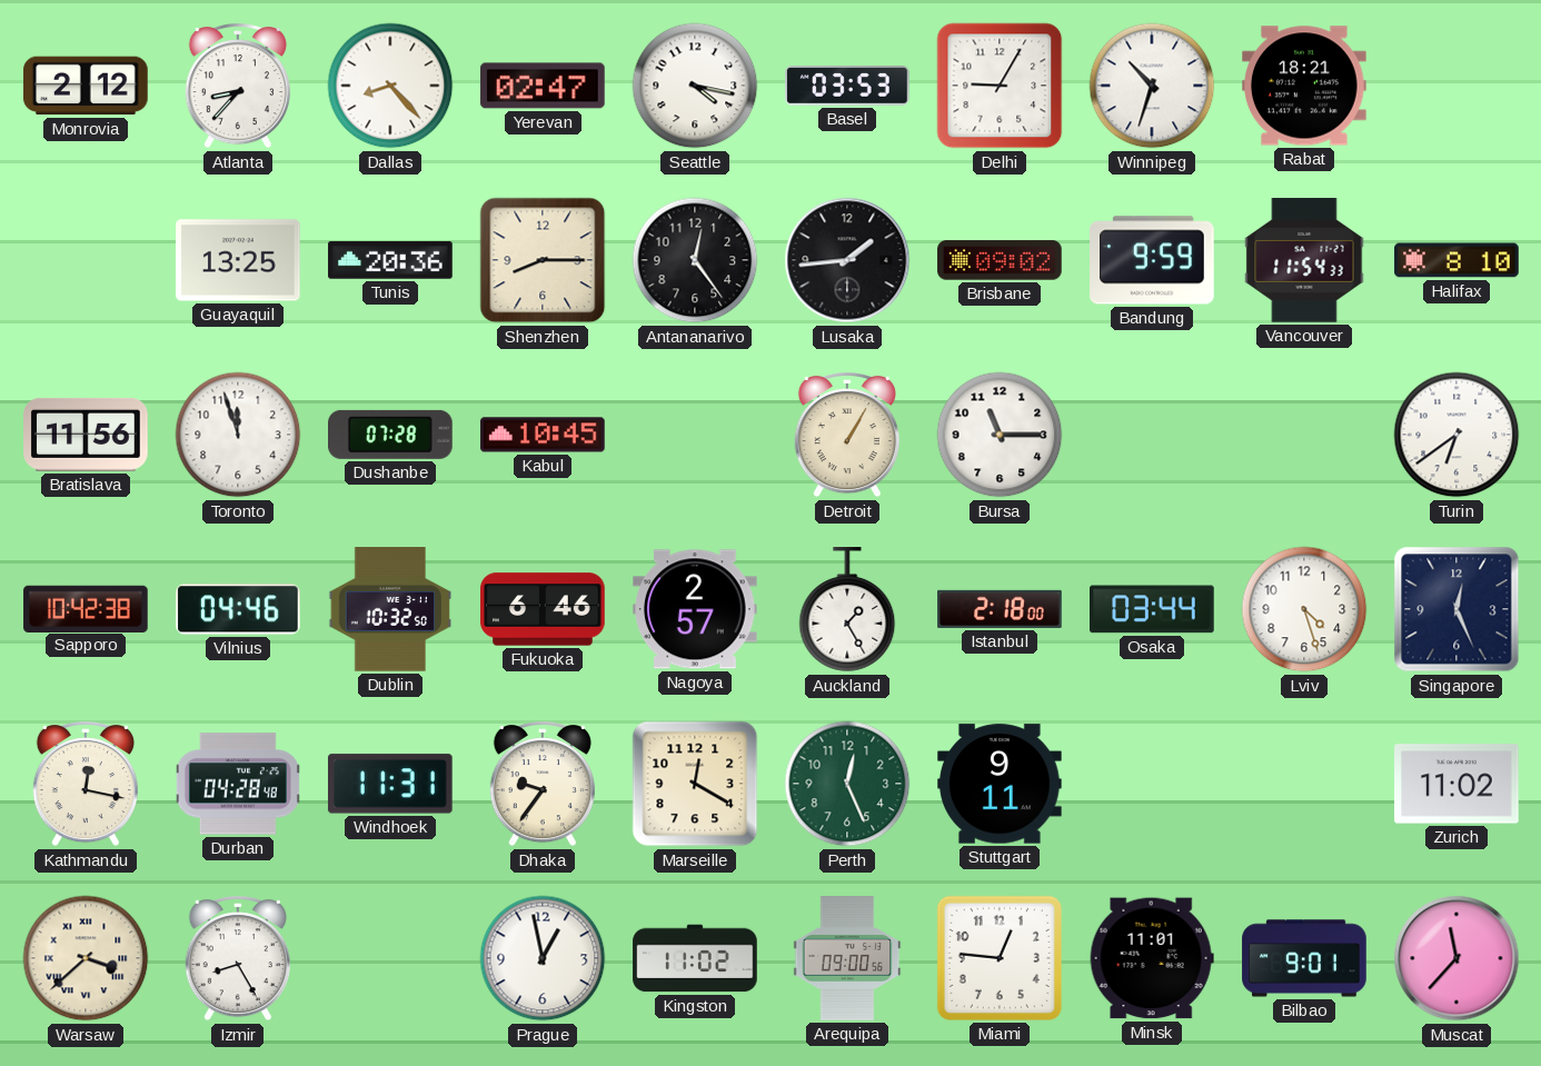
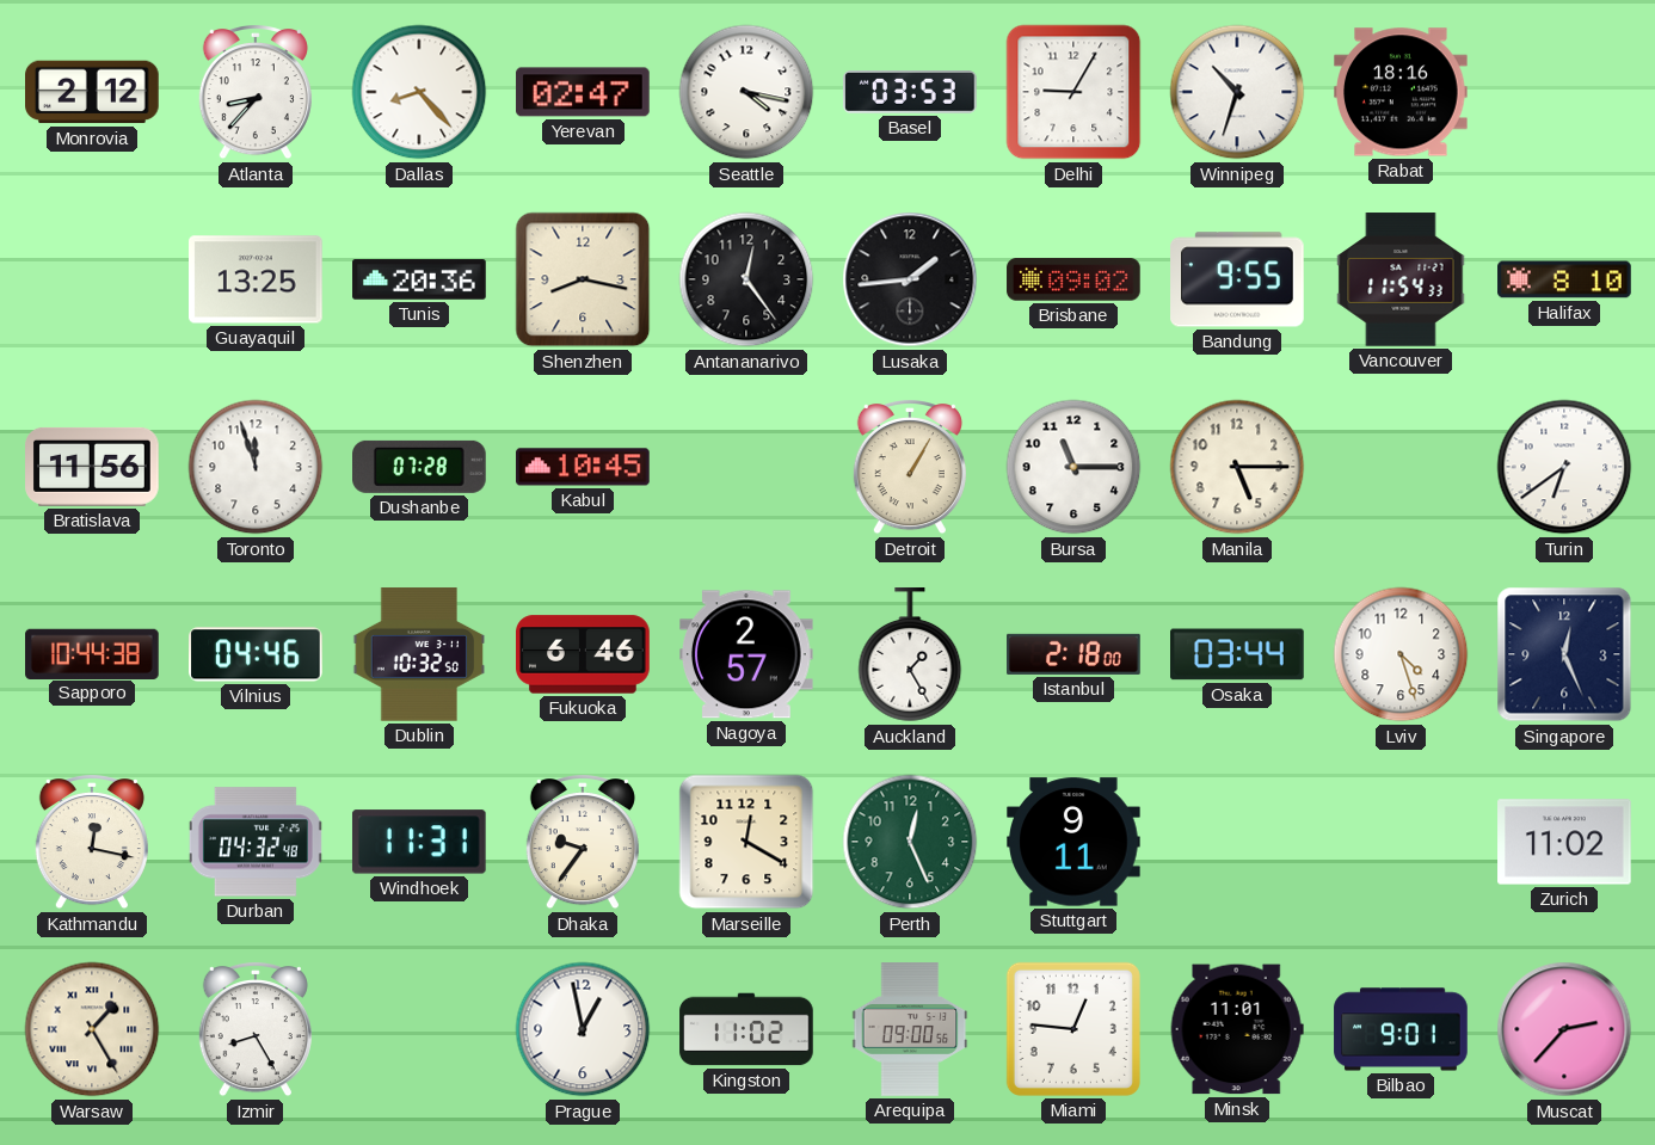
Rabat: 18:21 -> 18:16
Shenzhen: 8:15 -> 8:17
Bandung: 9:59 -> 9:55
Manila: none -> 5:15
Sapporo: 10:42 -> 10:44
Durban: 04:28 -> 04:32
Warsaw: 3:38 -> 1:25
Muscat: 11:37 -> 2:37
